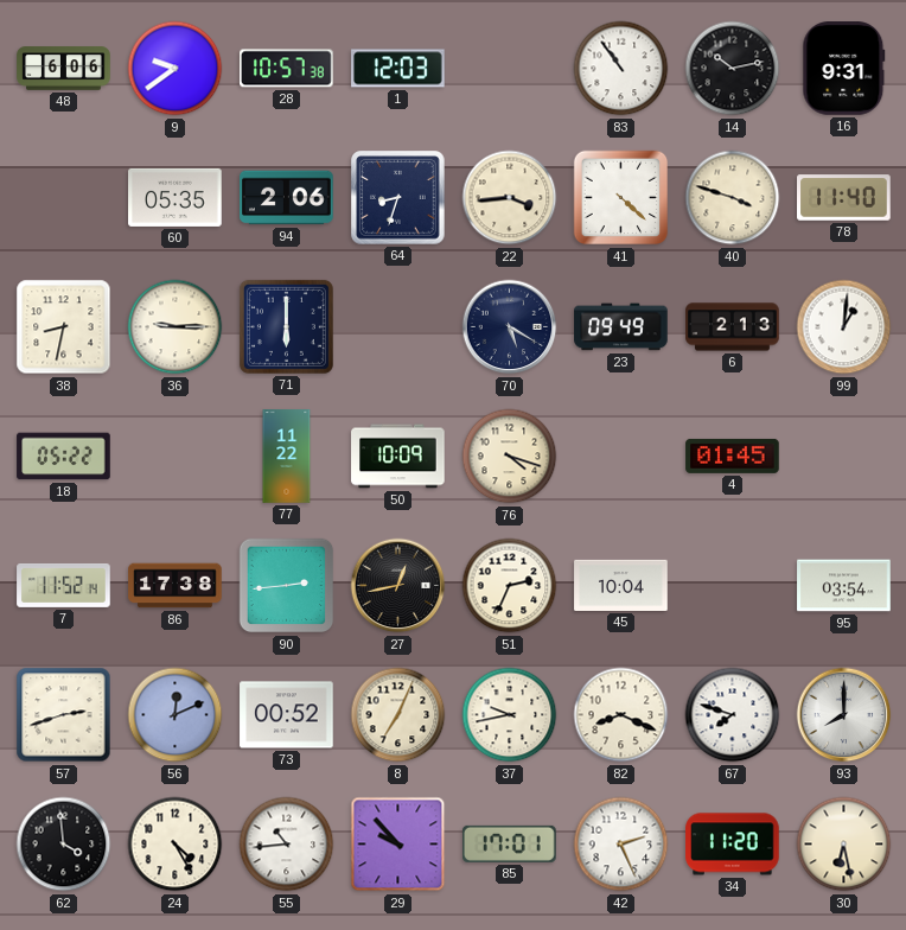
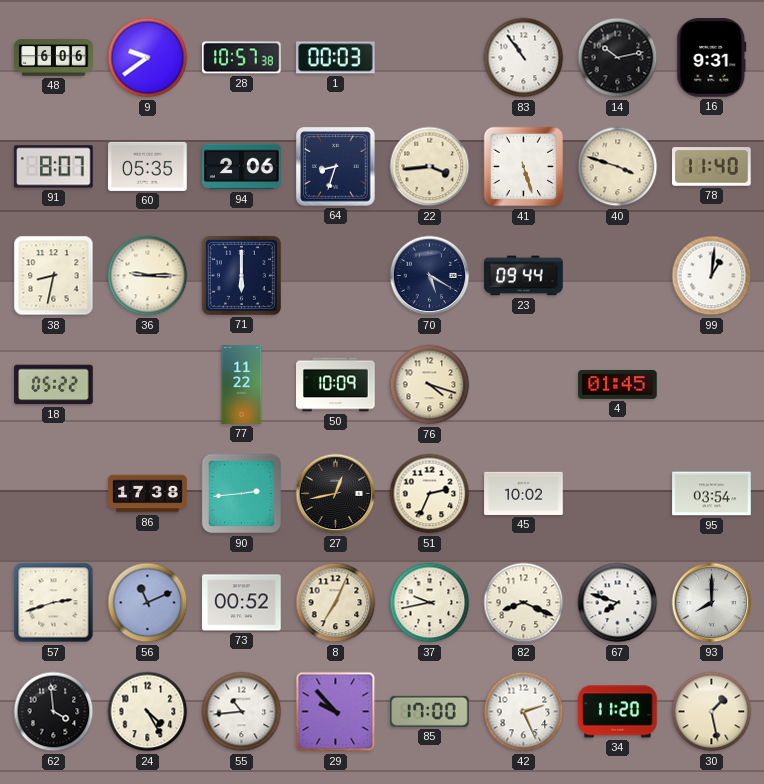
1: 12:03 -> 00:03
91: none -> 8:07
41: 4:22 -> 5:27
23: 09:49 -> 09:44
6: 2:13 -> none
7: 11:52 -> none
45: 10:04 -> 10:02
56: 12:11 -> 11:11
85: 17:01 -> 17:00
30: 6:28 -> 1:28
